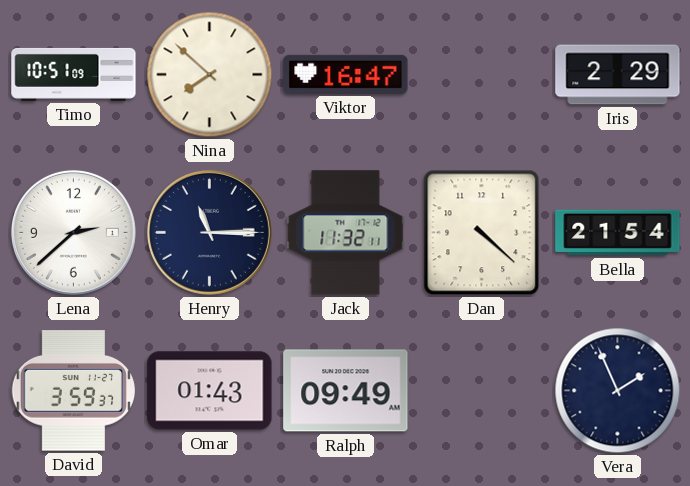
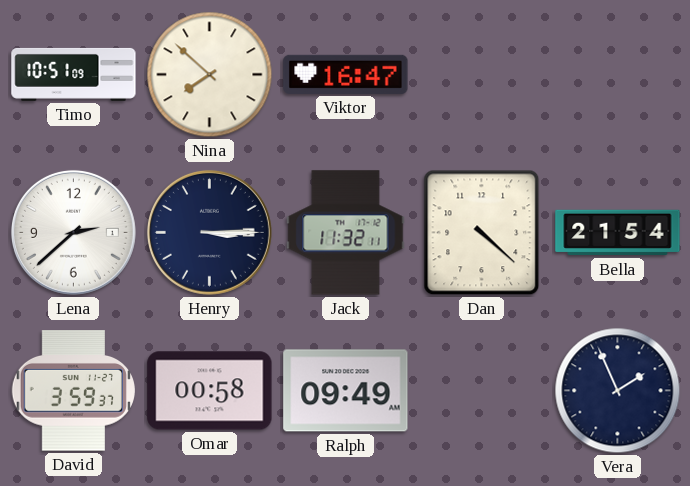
Iris: 2:29 -> none
Henry: 11:15 -> 3:15
Omar: 01:43 -> 00:58
